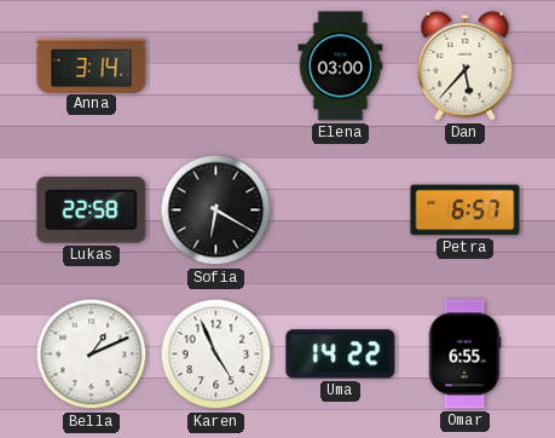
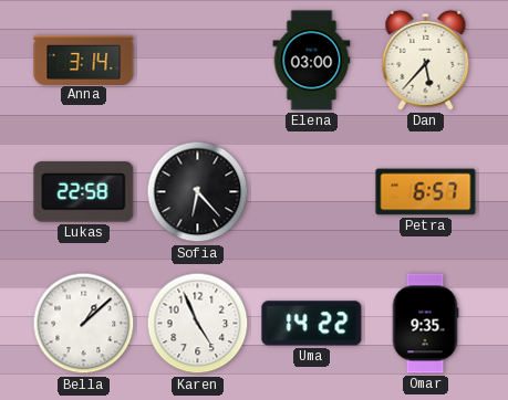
Sofia: 6:20 -> 6:23
Bella: 1:11 -> 1:08
Omar: 6:55 -> 9:35
